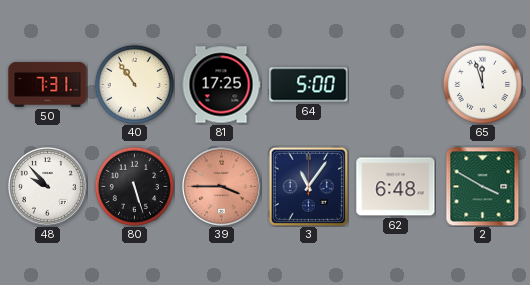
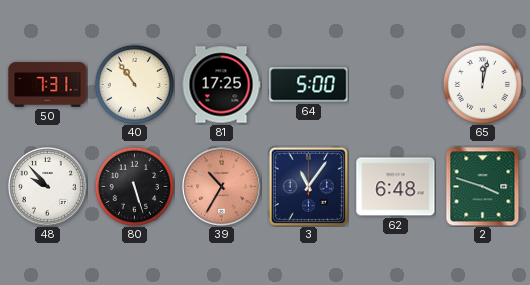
65: 11:57 -> 12:02
39: 3:45 -> 10:35
2: 3:50 -> 3:48
